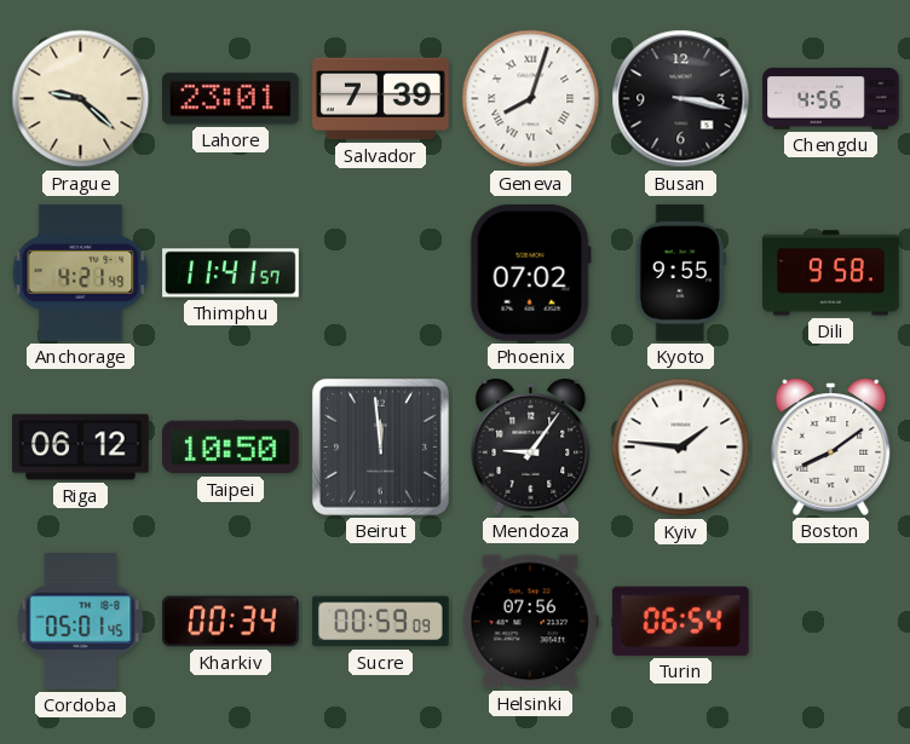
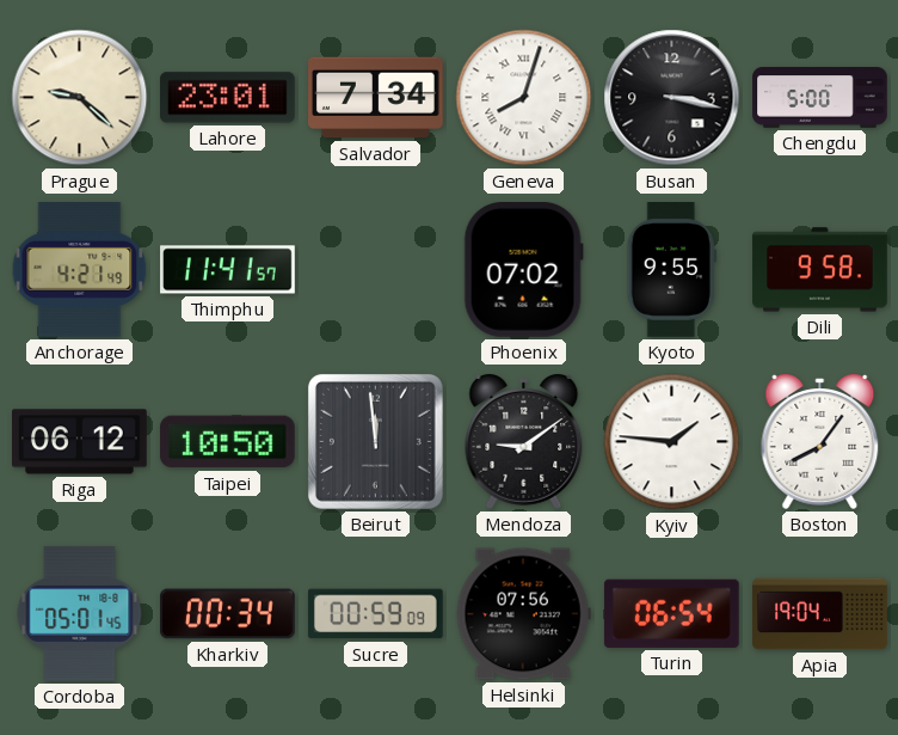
Salvador: 7:39 -> 7:34
Chengdu: 4:56 -> 5:00
Mendoza: 9:06 -> 9:09
Boston: 8:09 -> 8:06
Apia: none -> 19:04
